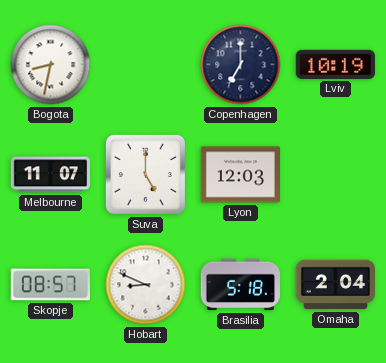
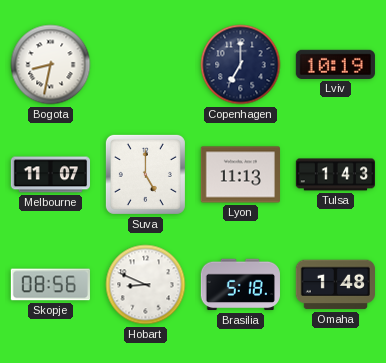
Lyon: 12:03 -> 11:13
Tulsa: none -> 1:43
Skopje: 08:57 -> 08:56
Omaha: 2:04 -> 1:48
